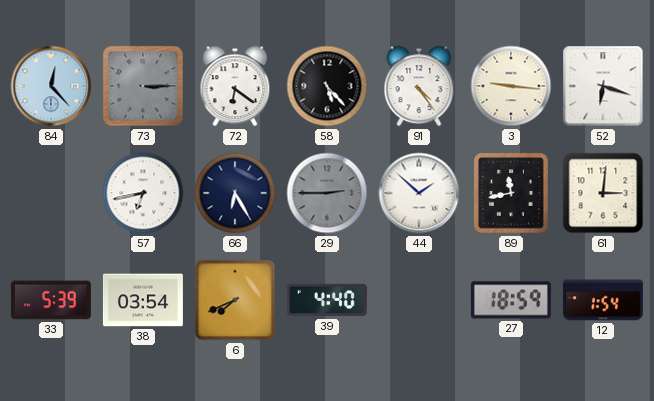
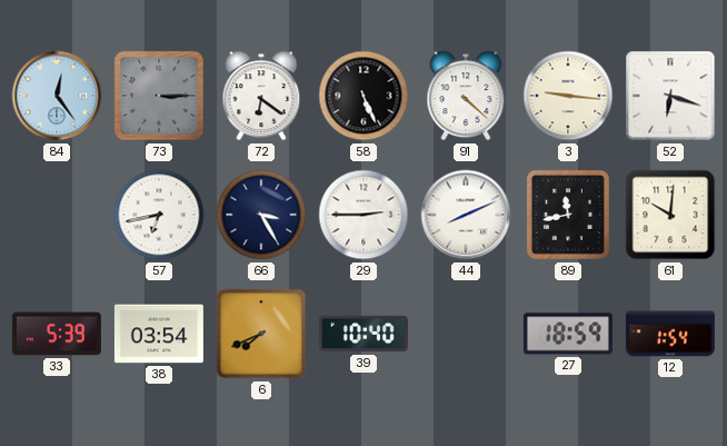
84: 12:23 -> 12:24
58: 5:23 -> 5:26
91: 4:24 -> 4:22
66: 6:25 -> 3:25
29 dial: grey -> white
44: 1:52 -> 8:11
61: 3:01 -> 10:01
39: 4:40 -> 10:40
